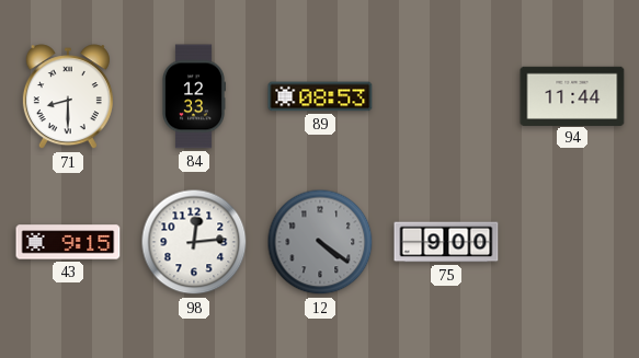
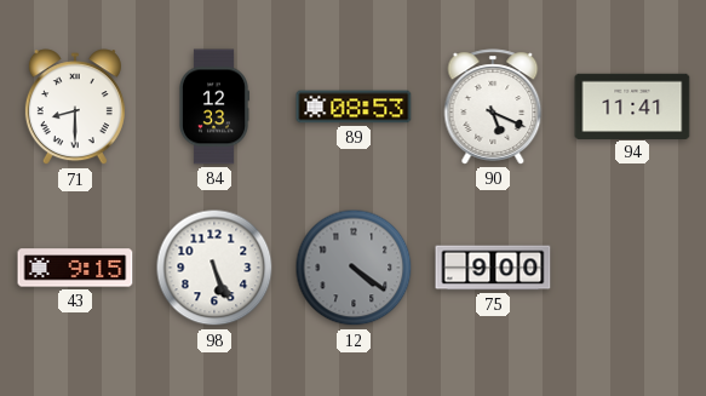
90: none -> 5:19
94: 11:44 -> 11:41
98: 12:14 -> 5:26
